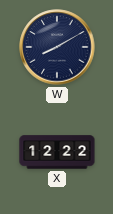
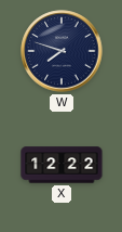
W: 8:10 -> 7:48
